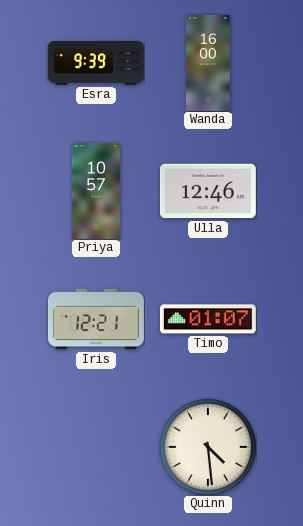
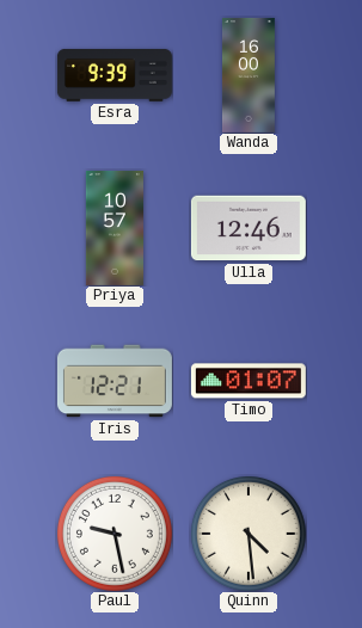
Paul: none -> 9:28
